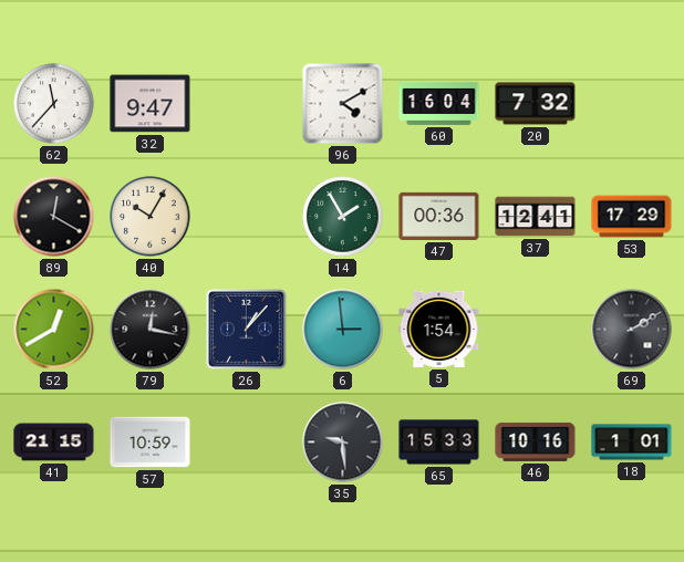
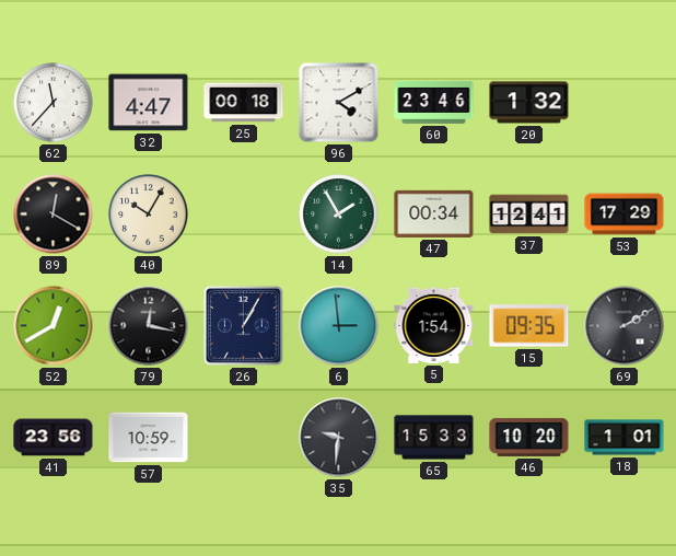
32: 9:47 -> 4:47
25: none -> 00:18
60: 16:04 -> 23:46
20: 7:32 -> 1:32
47: 00:36 -> 00:34
26: 1:07 -> 1:05
15: none -> 09:35
41: 21:15 -> 23:56
35: 9:29 -> 9:31
46: 10:16 -> 10:20
